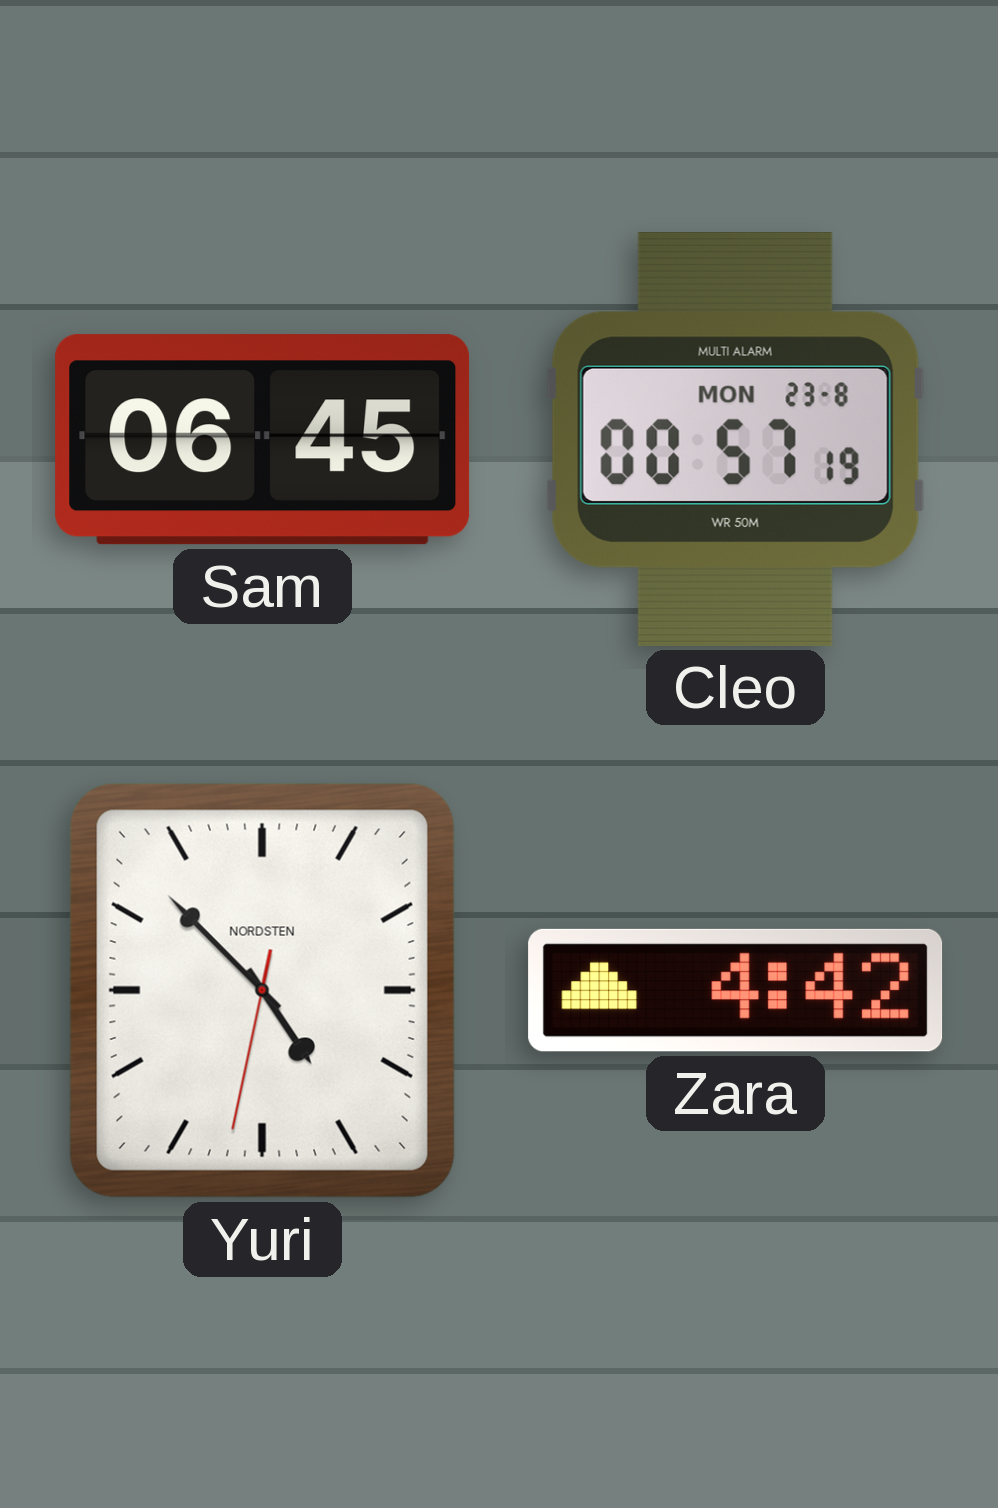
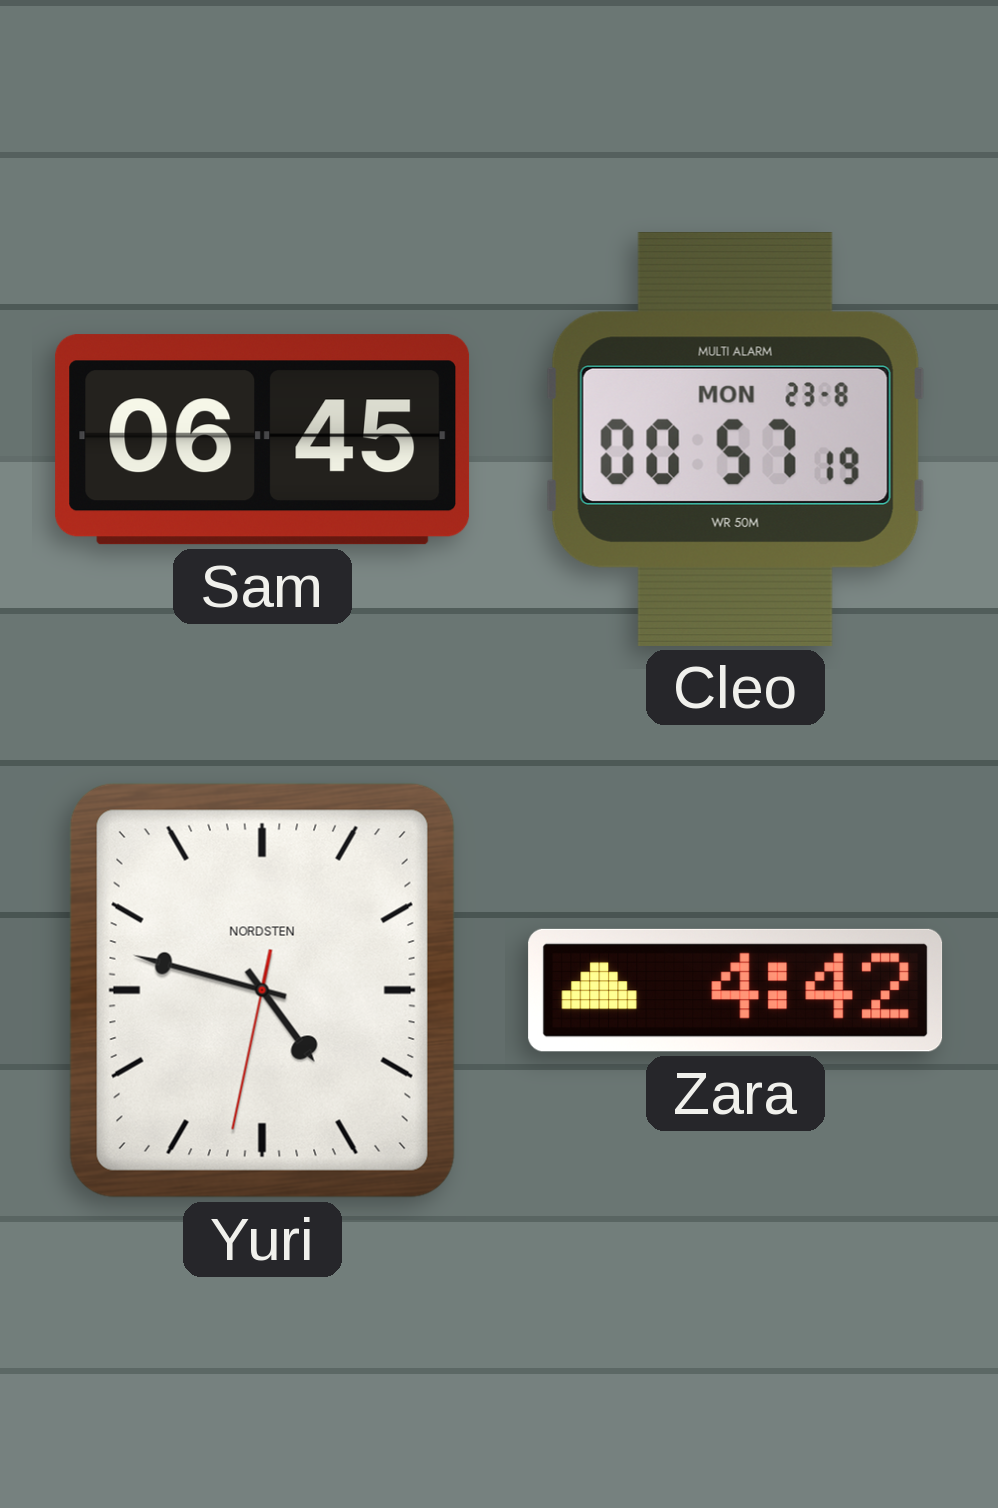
Yuri: 4:52 -> 4:47
